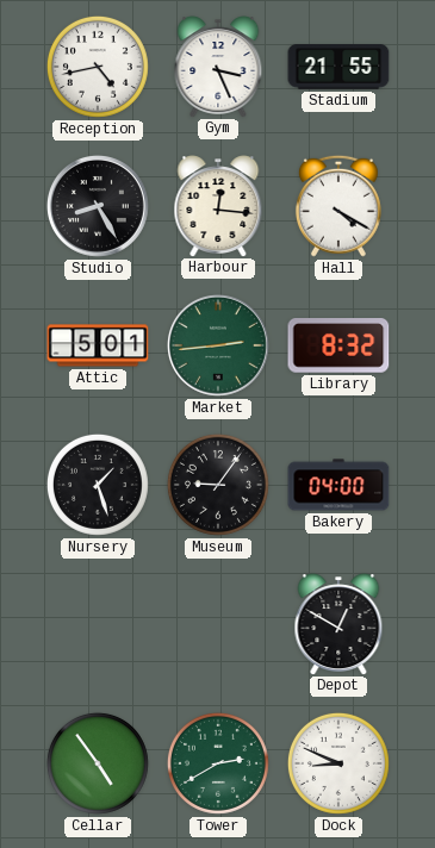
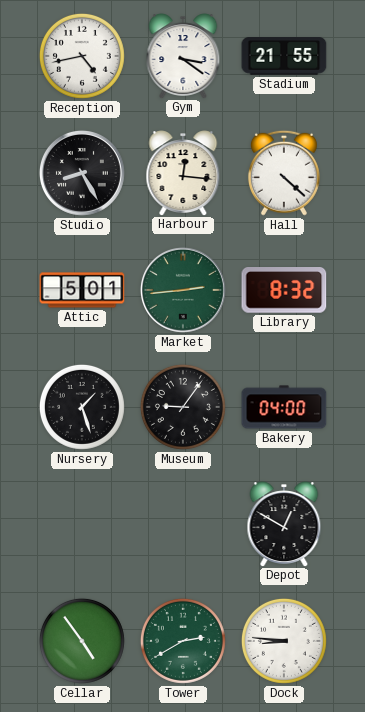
Gym: 3:26 -> 3:21
Hall: 4:20 -> 4:22
Dock: 8:49 -> 8:46
